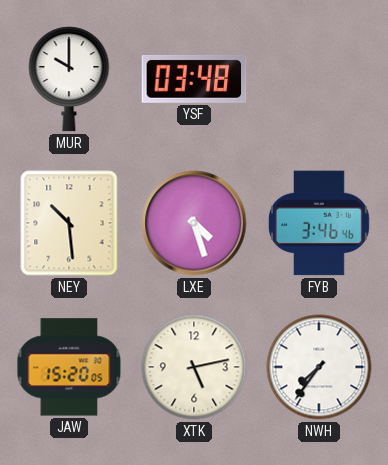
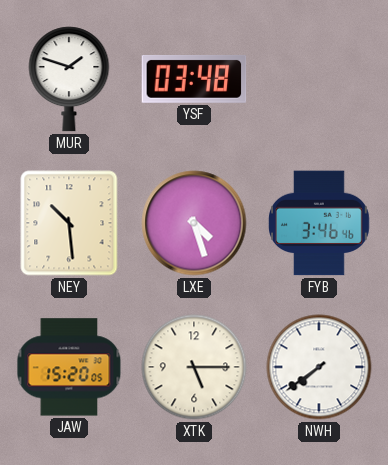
MUR: 10:00 -> 1:48
XTK: 5:13 -> 5:15
NWH: 7:36 -> 7:39
